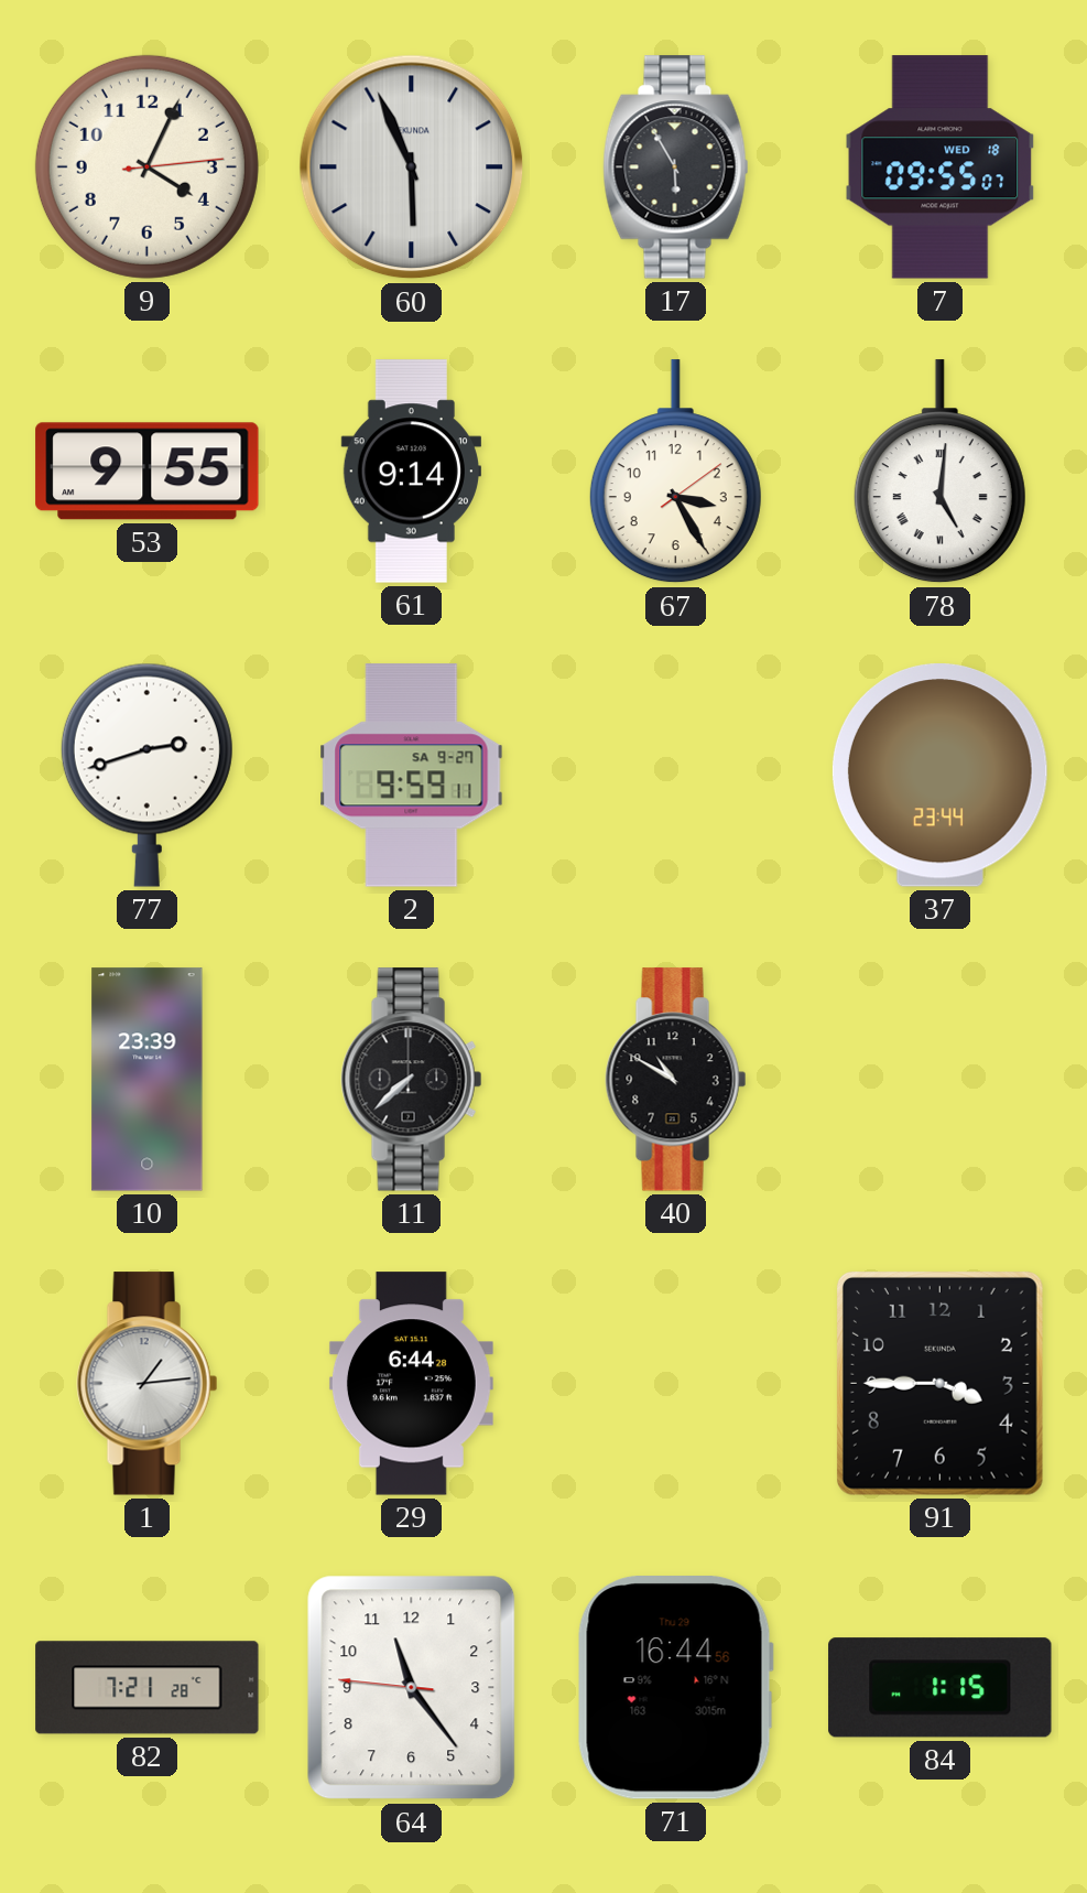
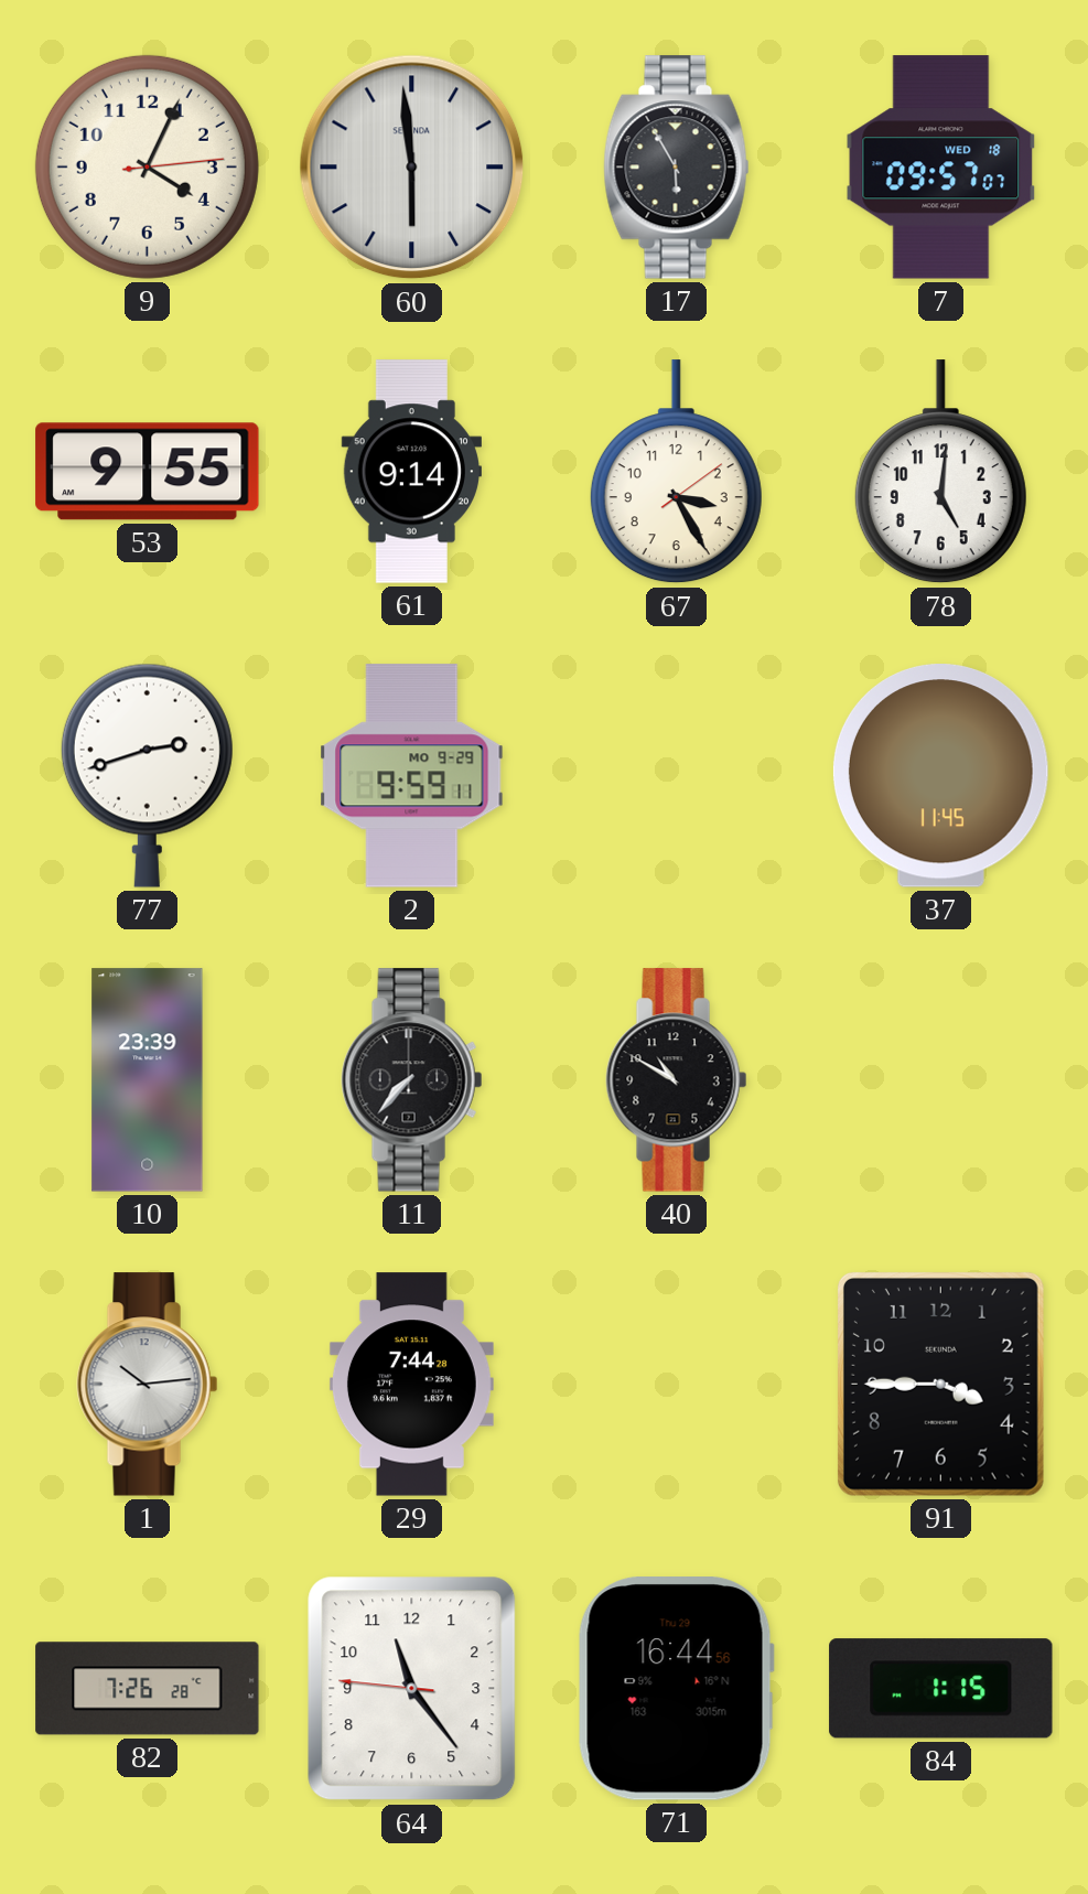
60: 5:56 -> 5:59
7: 09:55 -> 09:57
78 numerals: Roman -> Arabic
2 date: SA 9-27 -> MO 9-29
37: 23:44 -> 11:45
11: 7:38 -> 7:37
1: 1:14 -> 10:14
29: 6:44 -> 7:44
82: 7:21 -> 7:26
